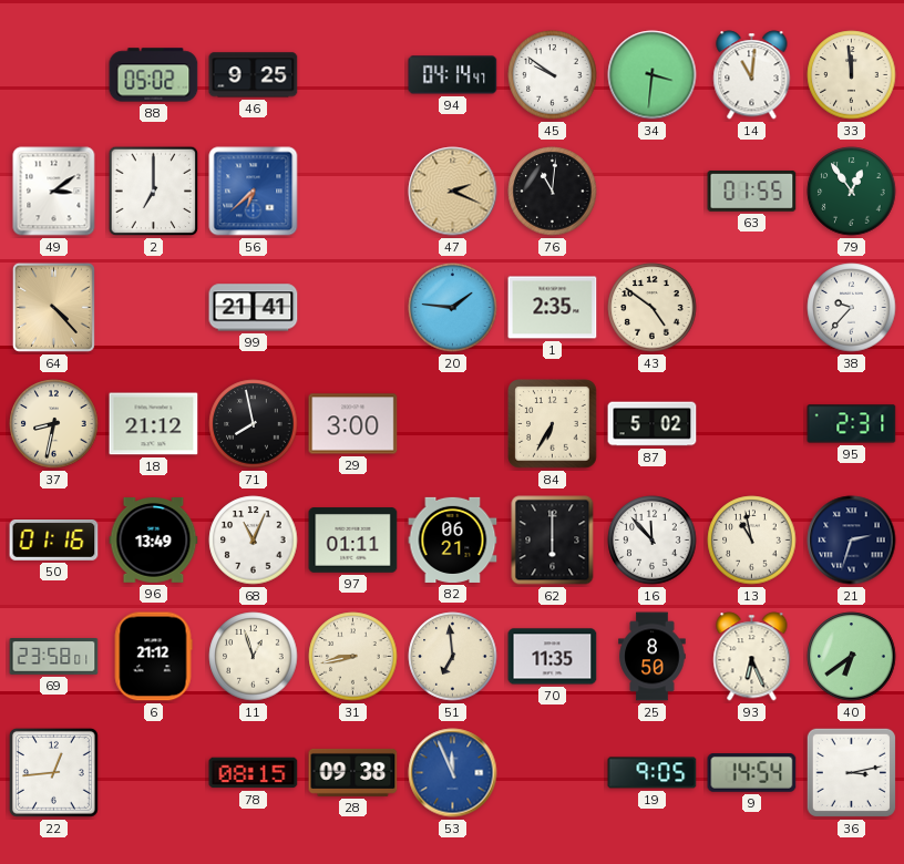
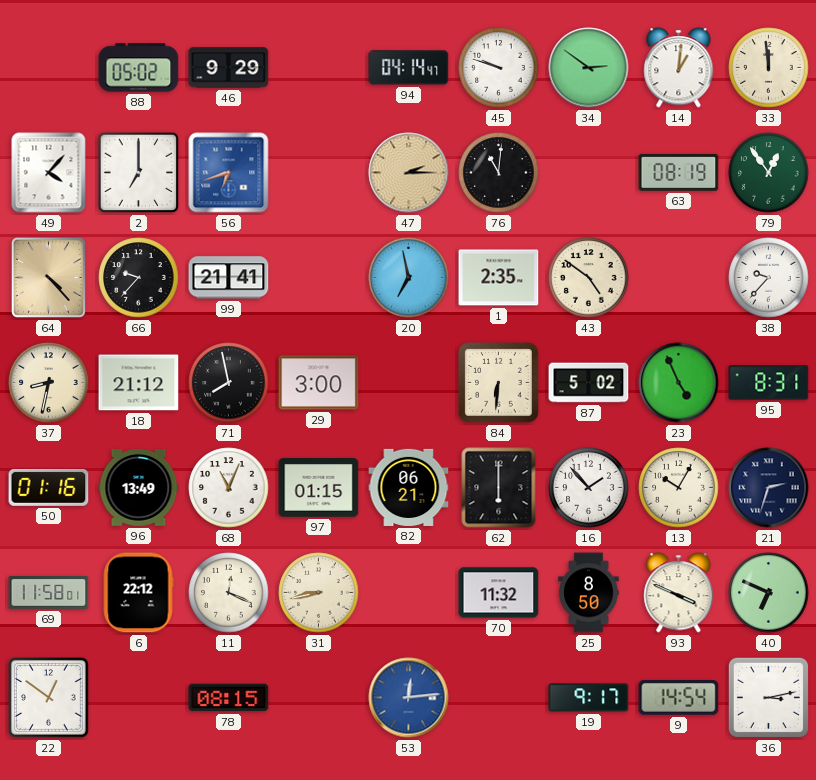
46: 9:25 -> 9:29
45: 9:51 -> 9:48
34: 3:31 -> 2:51
14: 11:01 -> 1:01
49: 3:09 -> 4:07
56: 6:38 -> 6:42
47: 2:19 -> 2:15
63: 01:55 -> 08:19
66: none -> 9:37
20: 1:46 -> 6:58
84: 6:35 -> 6:31
23: none -> 4:56
95: 2:31 -> 8:31
97: 01:11 -> 01:15
16: 11:53 -> 1:53
13: 10:58 -> 10:05
69: 23:58 -> 11:58
6: 21:12 -> 22:12
11: 12:57 -> 12:19
51: 6:59 -> none
70: 11:35 -> 11:32
93: 6:26 -> 3:49
40: 6:39 -> 6:49
22: 12:44 -> 12:51
28: 09:38 -> none
53: 11:56 -> 12:14
19: 9:05 -> 9:17
